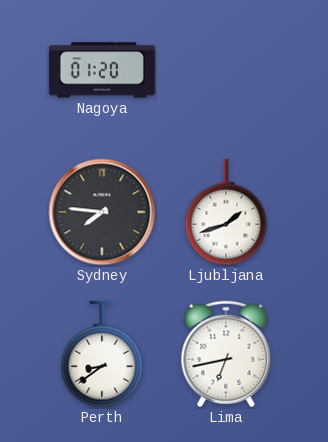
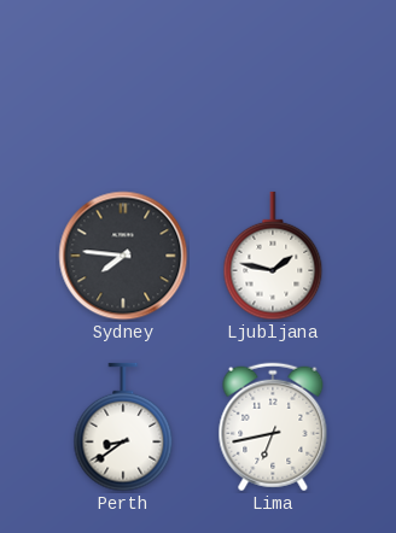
Nagoya: 01:20 -> none
Ljubljana: 1:42 -> 1:47
